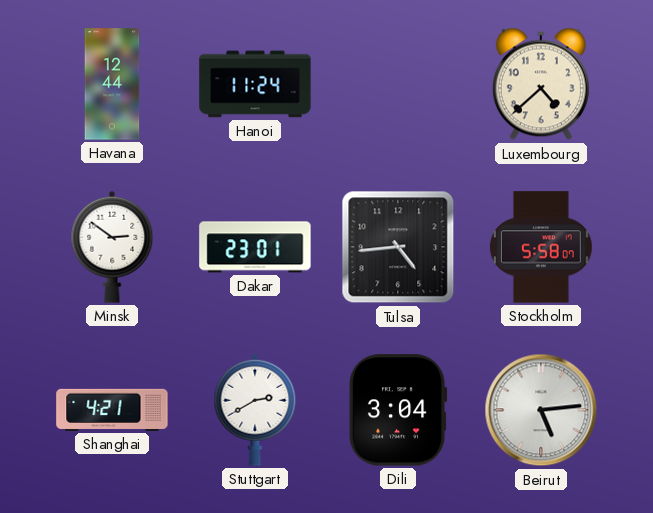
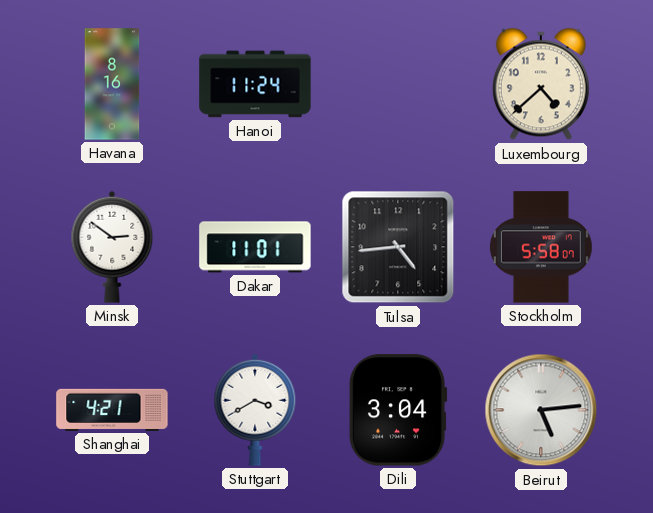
Havana: 12:44 -> 8:16
Dakar: 23:01 -> 11:01
Stuttgart: 2:40 -> 3:40
